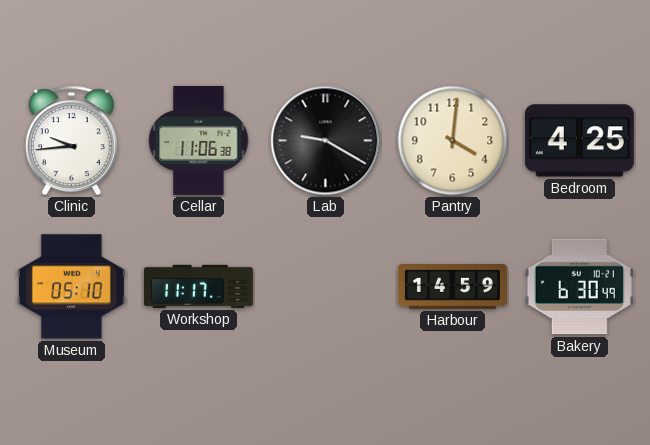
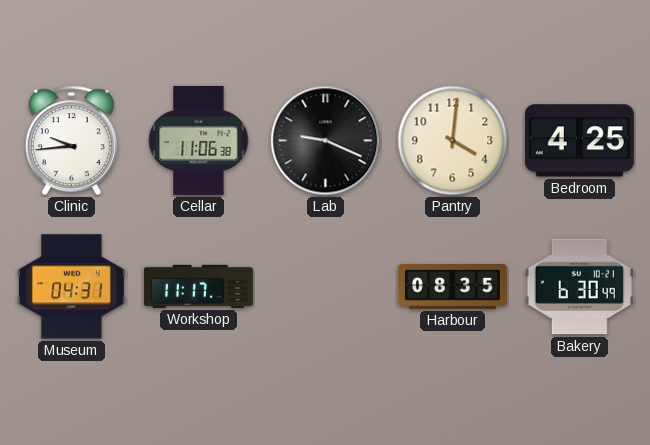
Lab: 9:20 -> 9:19
Museum: 05:10 -> 04:31
Harbour: 14:59 -> 08:35
